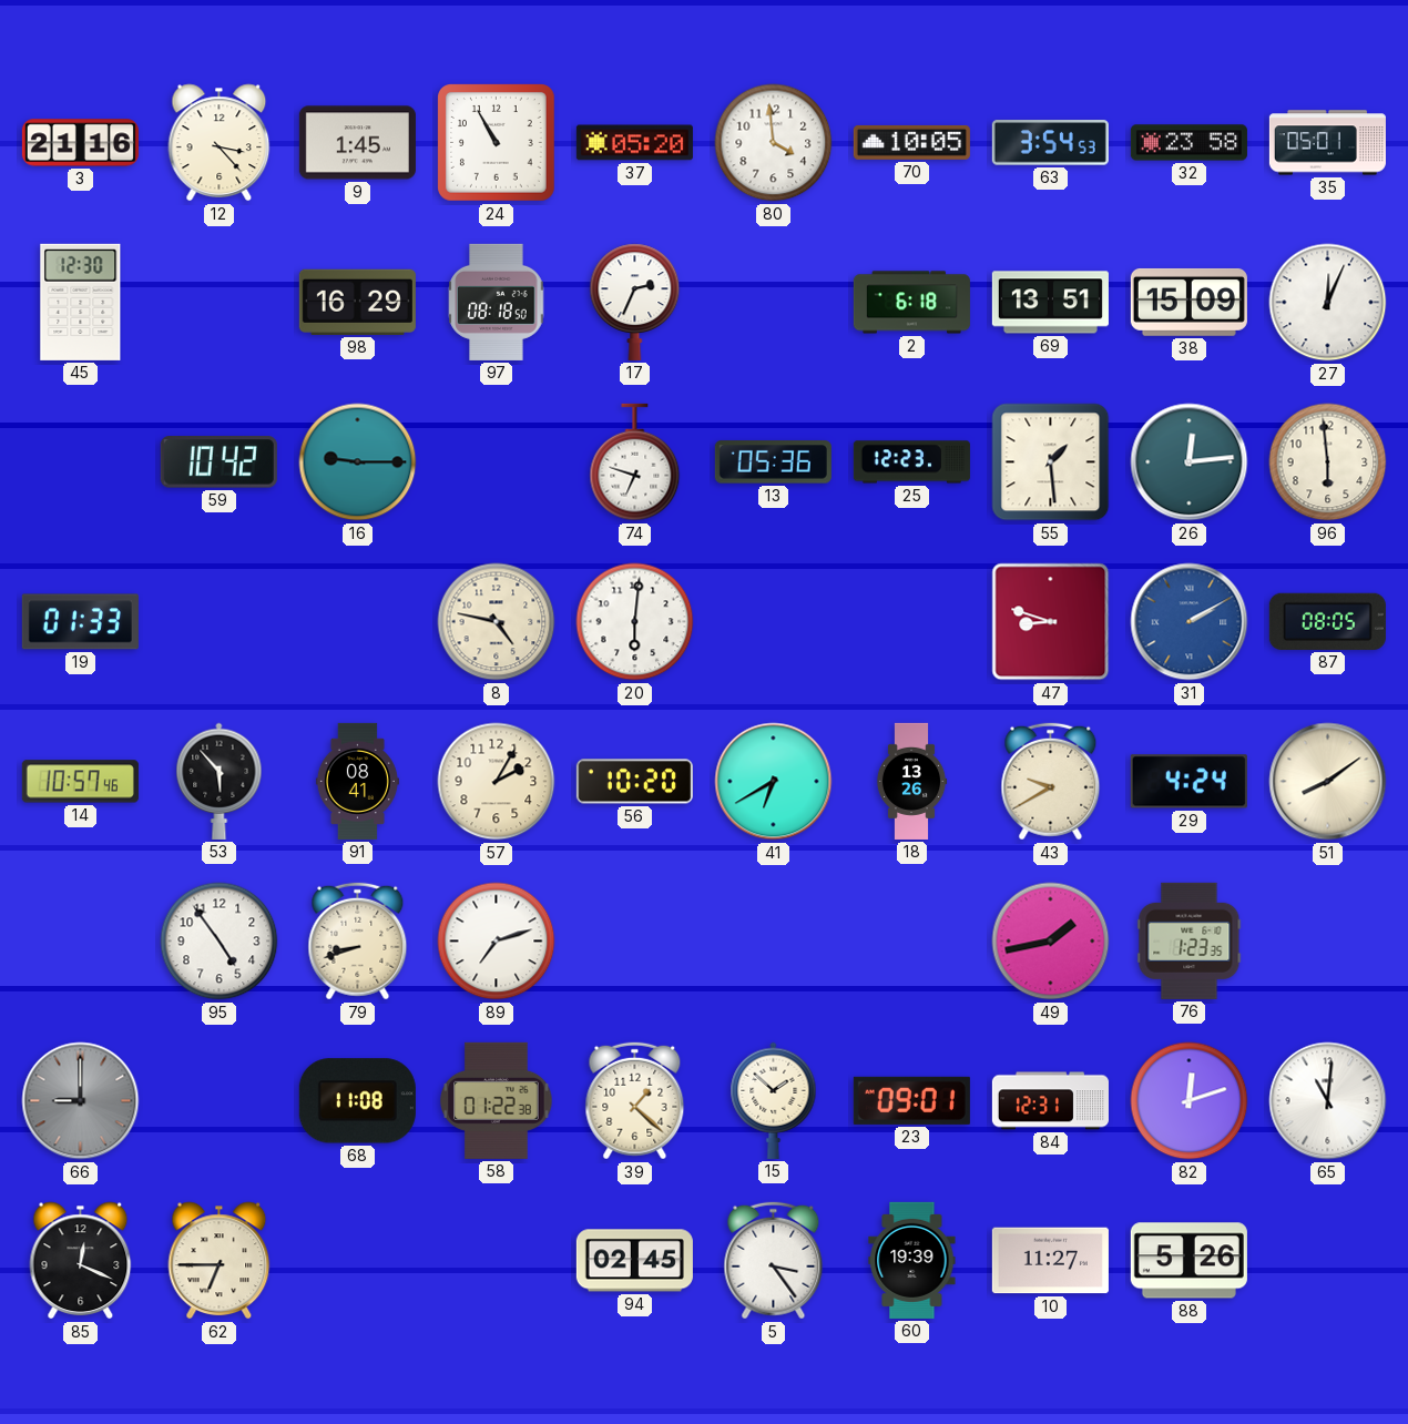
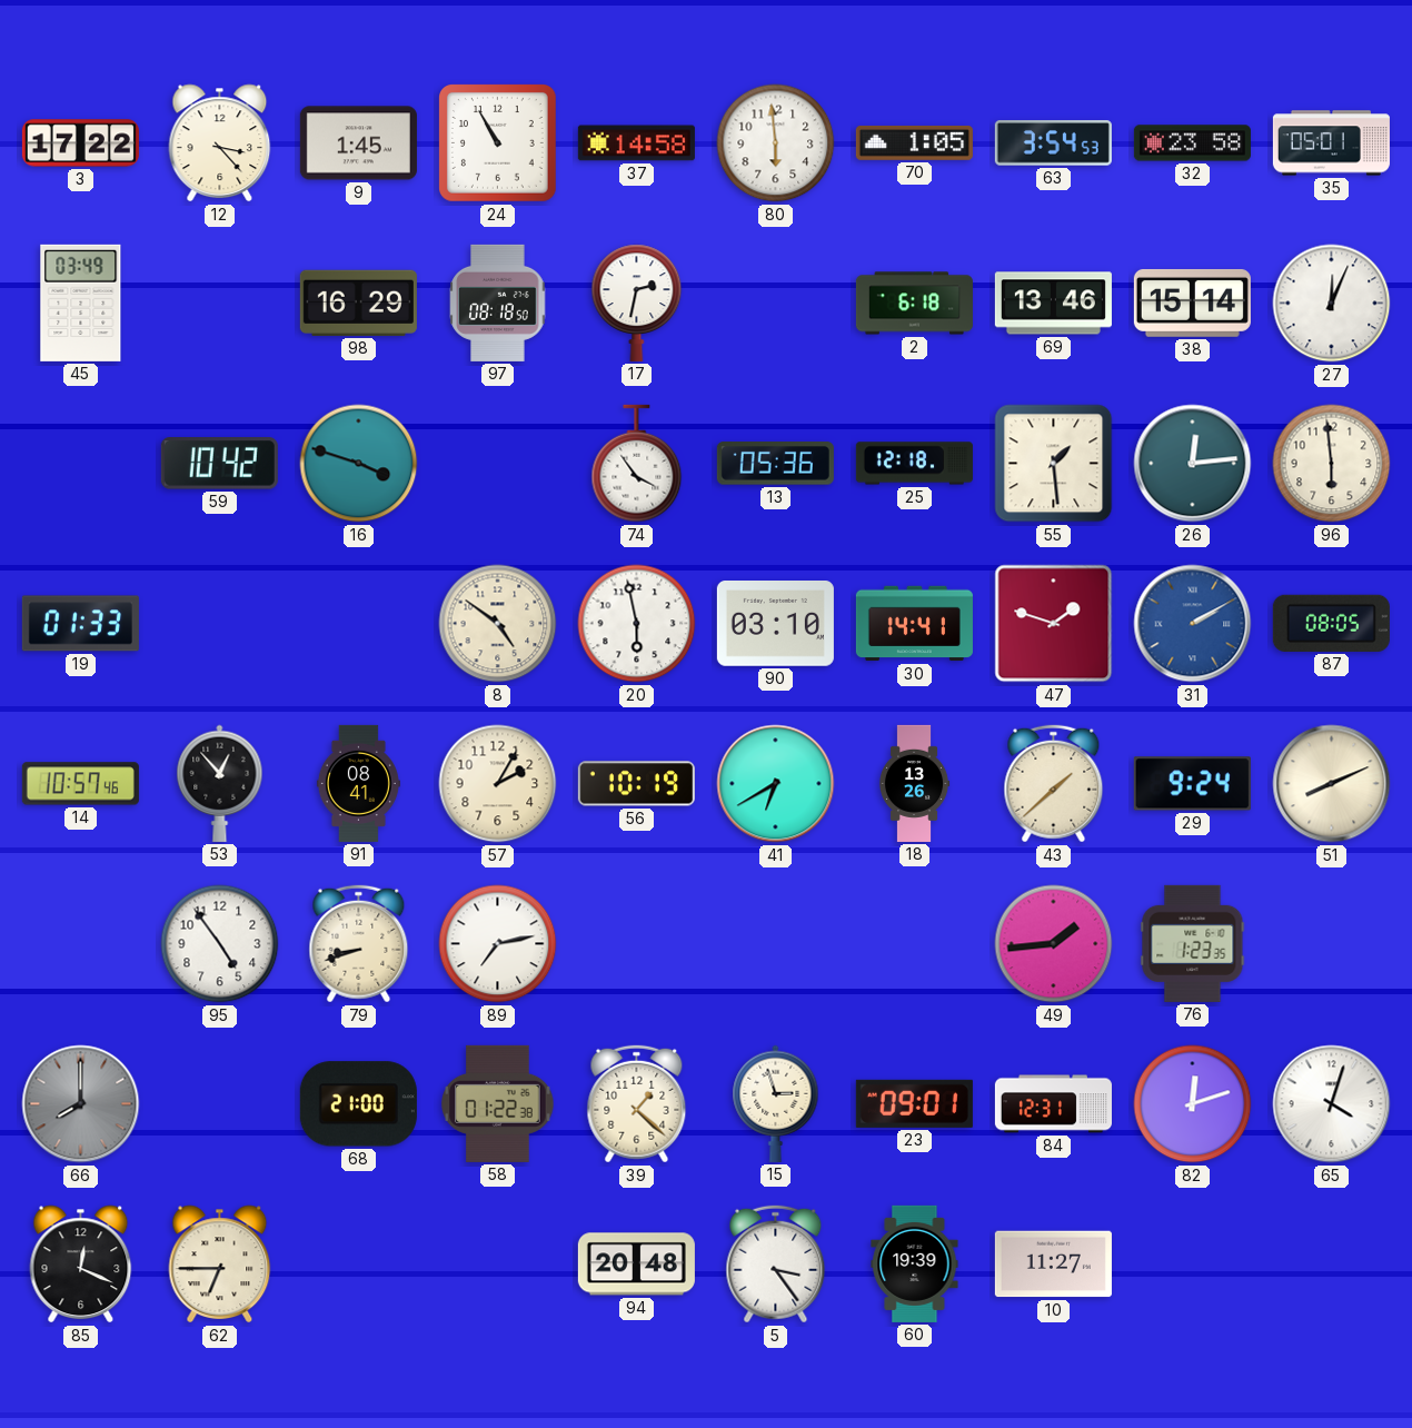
3: 21:16 -> 17:22
37: 05:20 -> 14:58
80: 3:59 -> 5:59
70: 10:05 -> 1:05
45: 12:30 -> 03:49
17: 2:34 -> 2:32
69: 13:51 -> 13:46
38: 15:09 -> 15:14
16: 9:15 -> 3:48
74: 6:48 -> 3:54
25: 12:23 -> 12:18
8: 4:47 -> 4:51
20: 6:01 -> 5:58
90: none -> 03:10
30: none -> 14:41
47: 8:48 -> 1:48
53: 5:53 -> 12:53
56: 10:20 -> 10:19
43: 9:40 -> 1:38
29: 4:24 -> 9:24
51: 8:09 -> 8:11
89: 7:12 -> 7:13
49: 1:43 -> 1:44
66: 9:00 -> 8:00
68: 11:08 -> 21:00
15: 1:52 -> 2:57
65: 11:01 -> 4:03
94: 02:45 -> 20:48
88: 5:26 -> none
